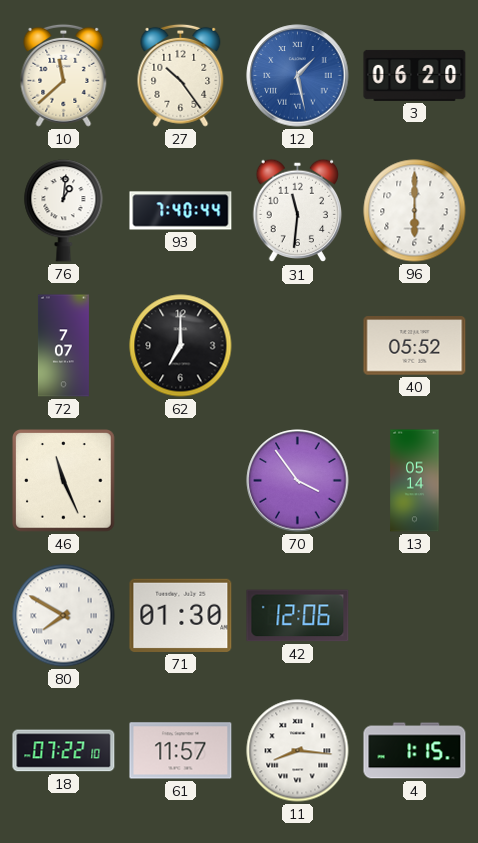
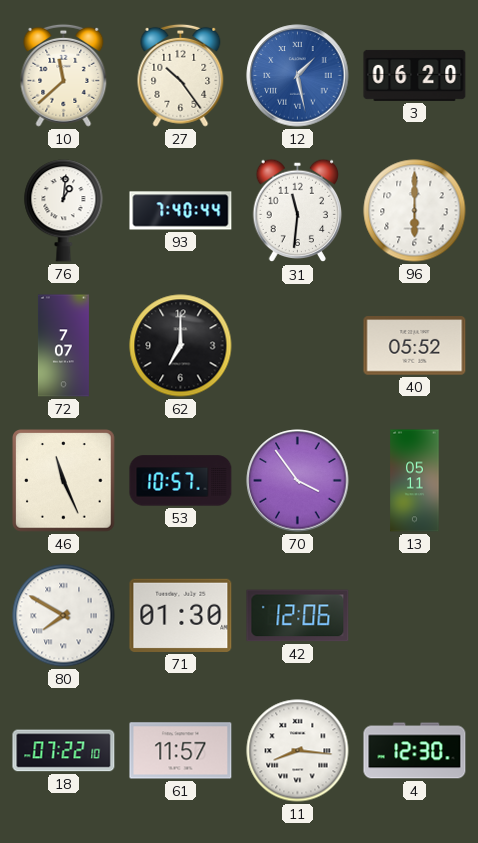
53: none -> 10:57
13: 05:14 -> 05:11
4: 1:15 -> 12:30
